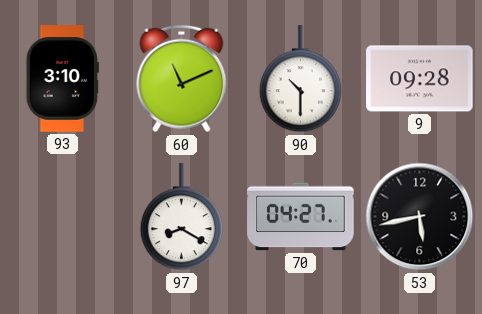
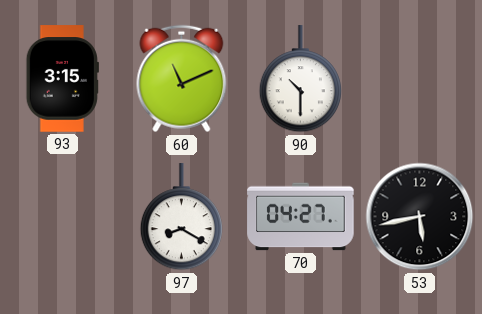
93: 3:10 -> 3:15
9: 09:28 -> none
